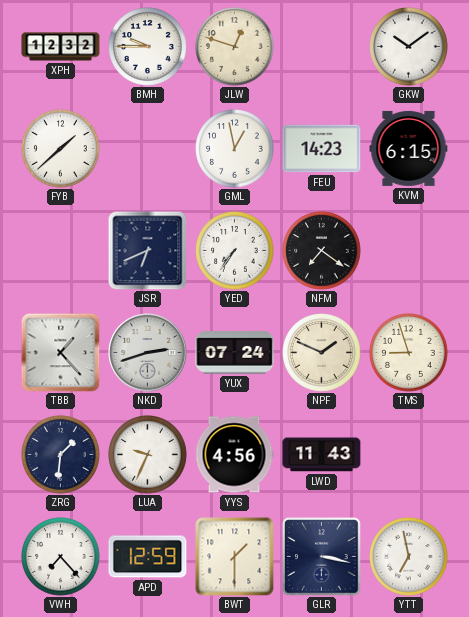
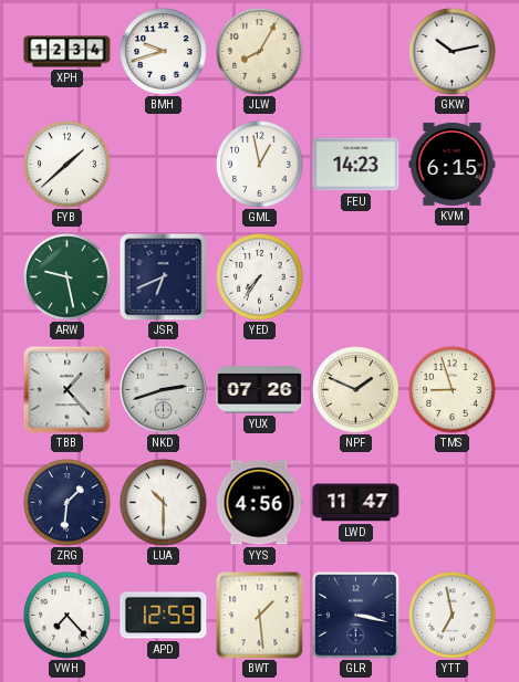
XPH: 12:32 -> 12:34
BMH: 9:45 -> 9:42
JLW: 12:48 -> 8:05
GKW: 10:09 -> 10:13
ARW: none -> 9:28
NFM: 7:21 -> none
YUX: 07:24 -> 07:26
LUA: 9:34 -> 10:30
LWD: 11:43 -> 11:47
BWT: 1:30 -> 1:29
